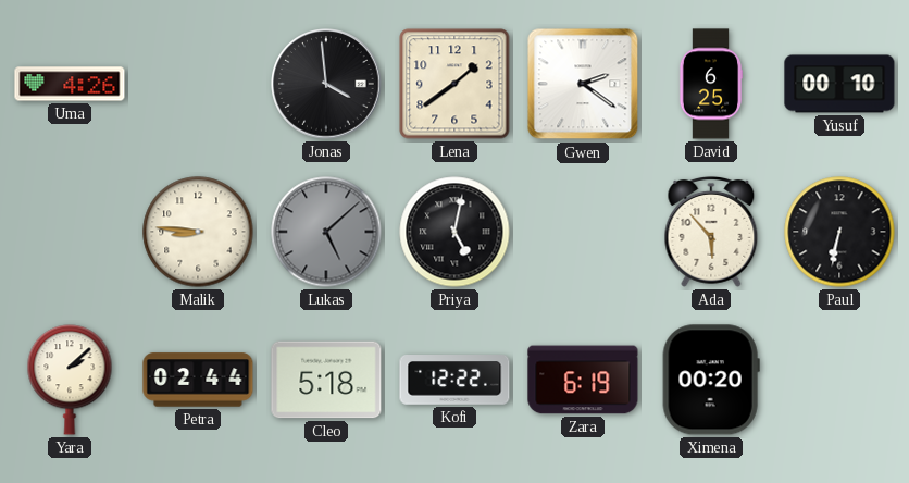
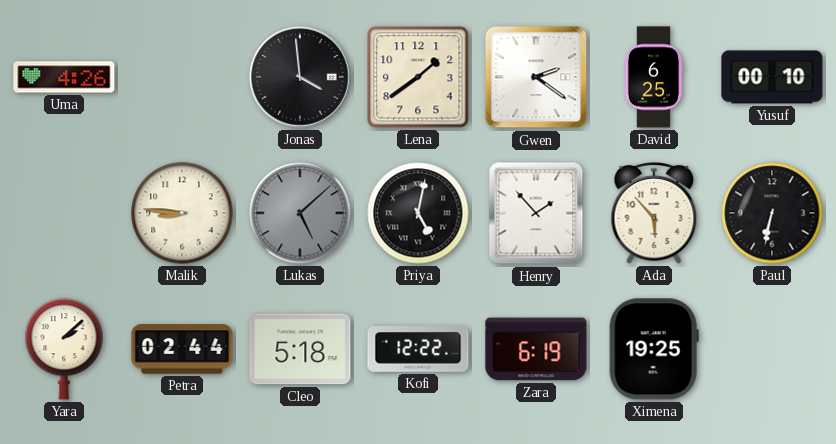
Henry: none -> 1:53
Ximena: 00:20 -> 19:25
